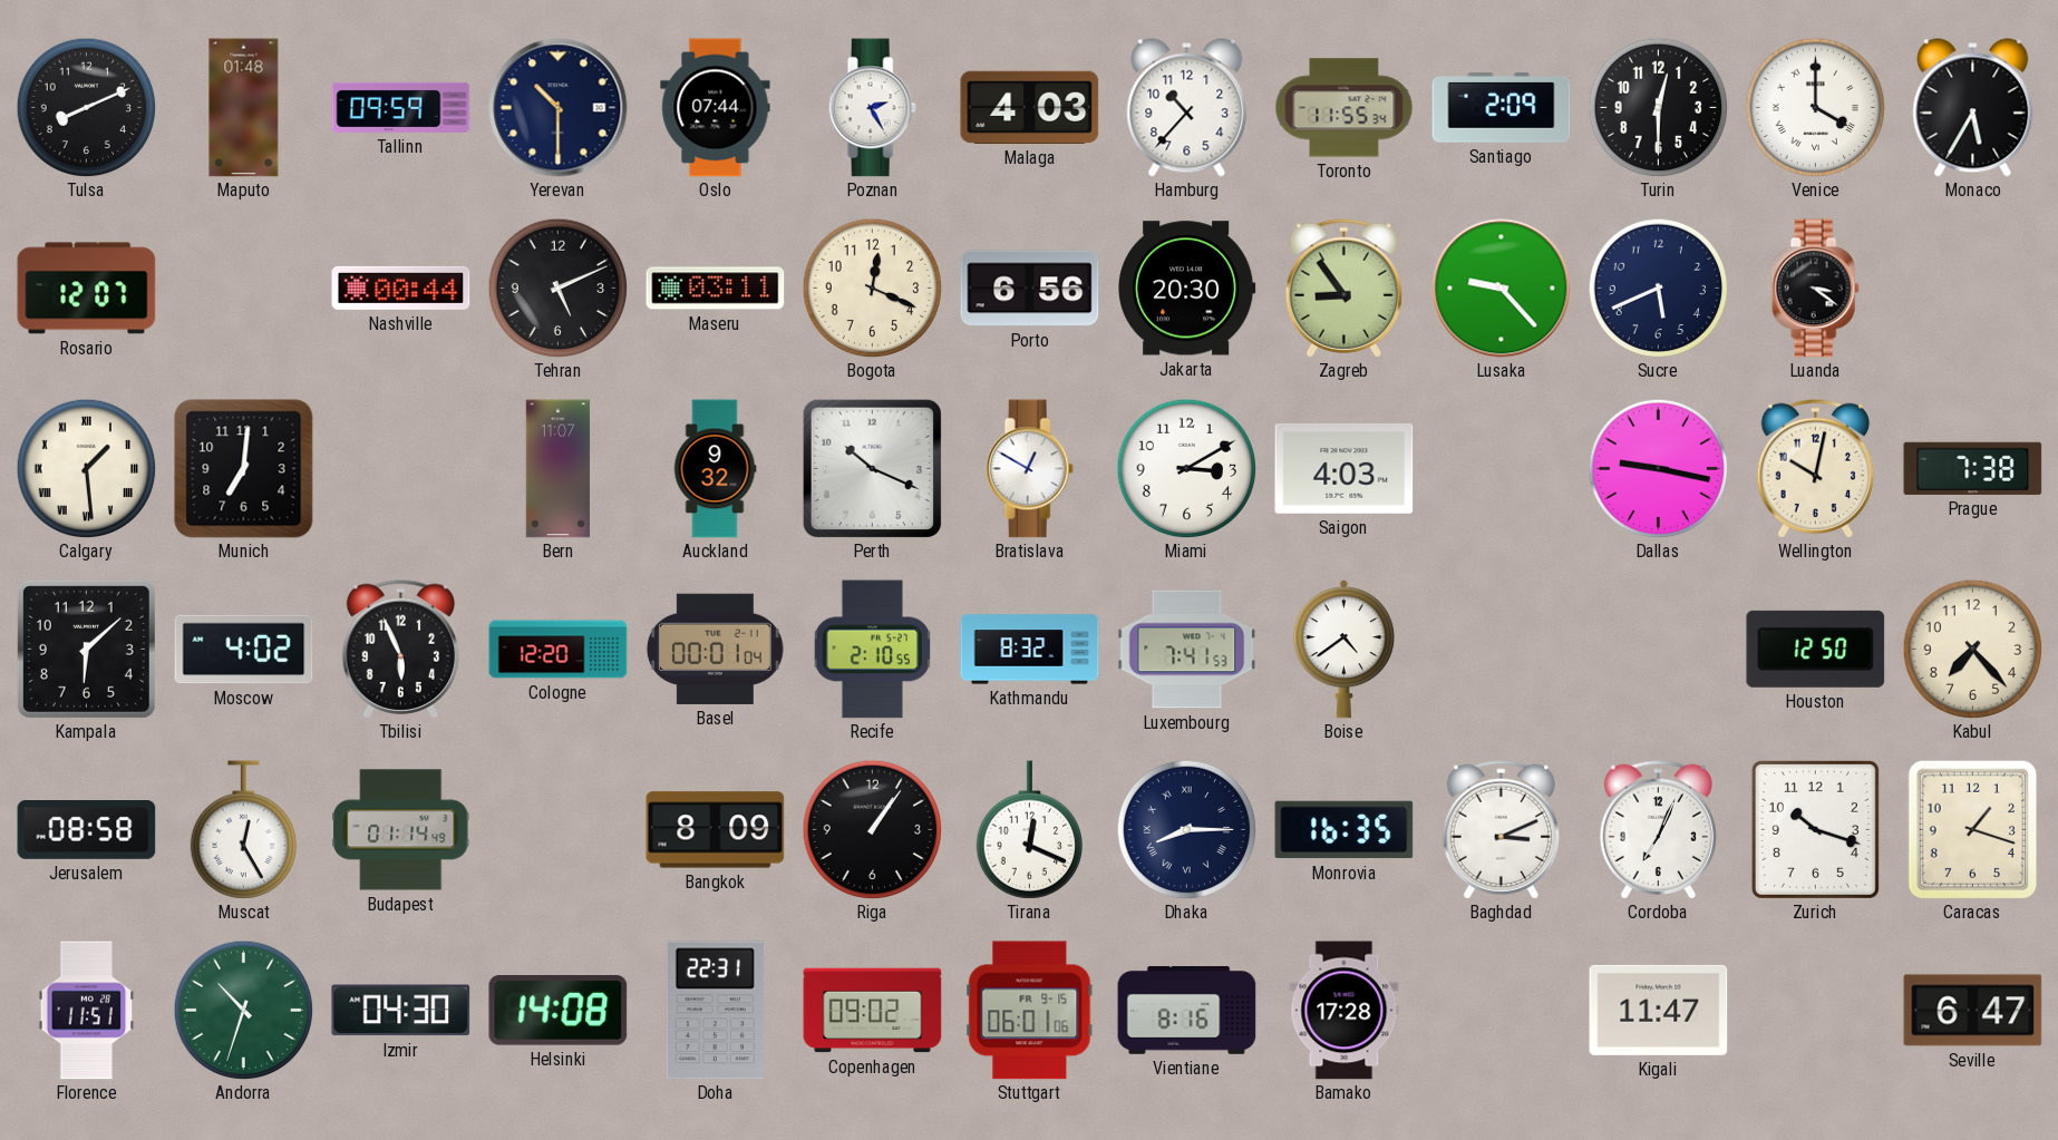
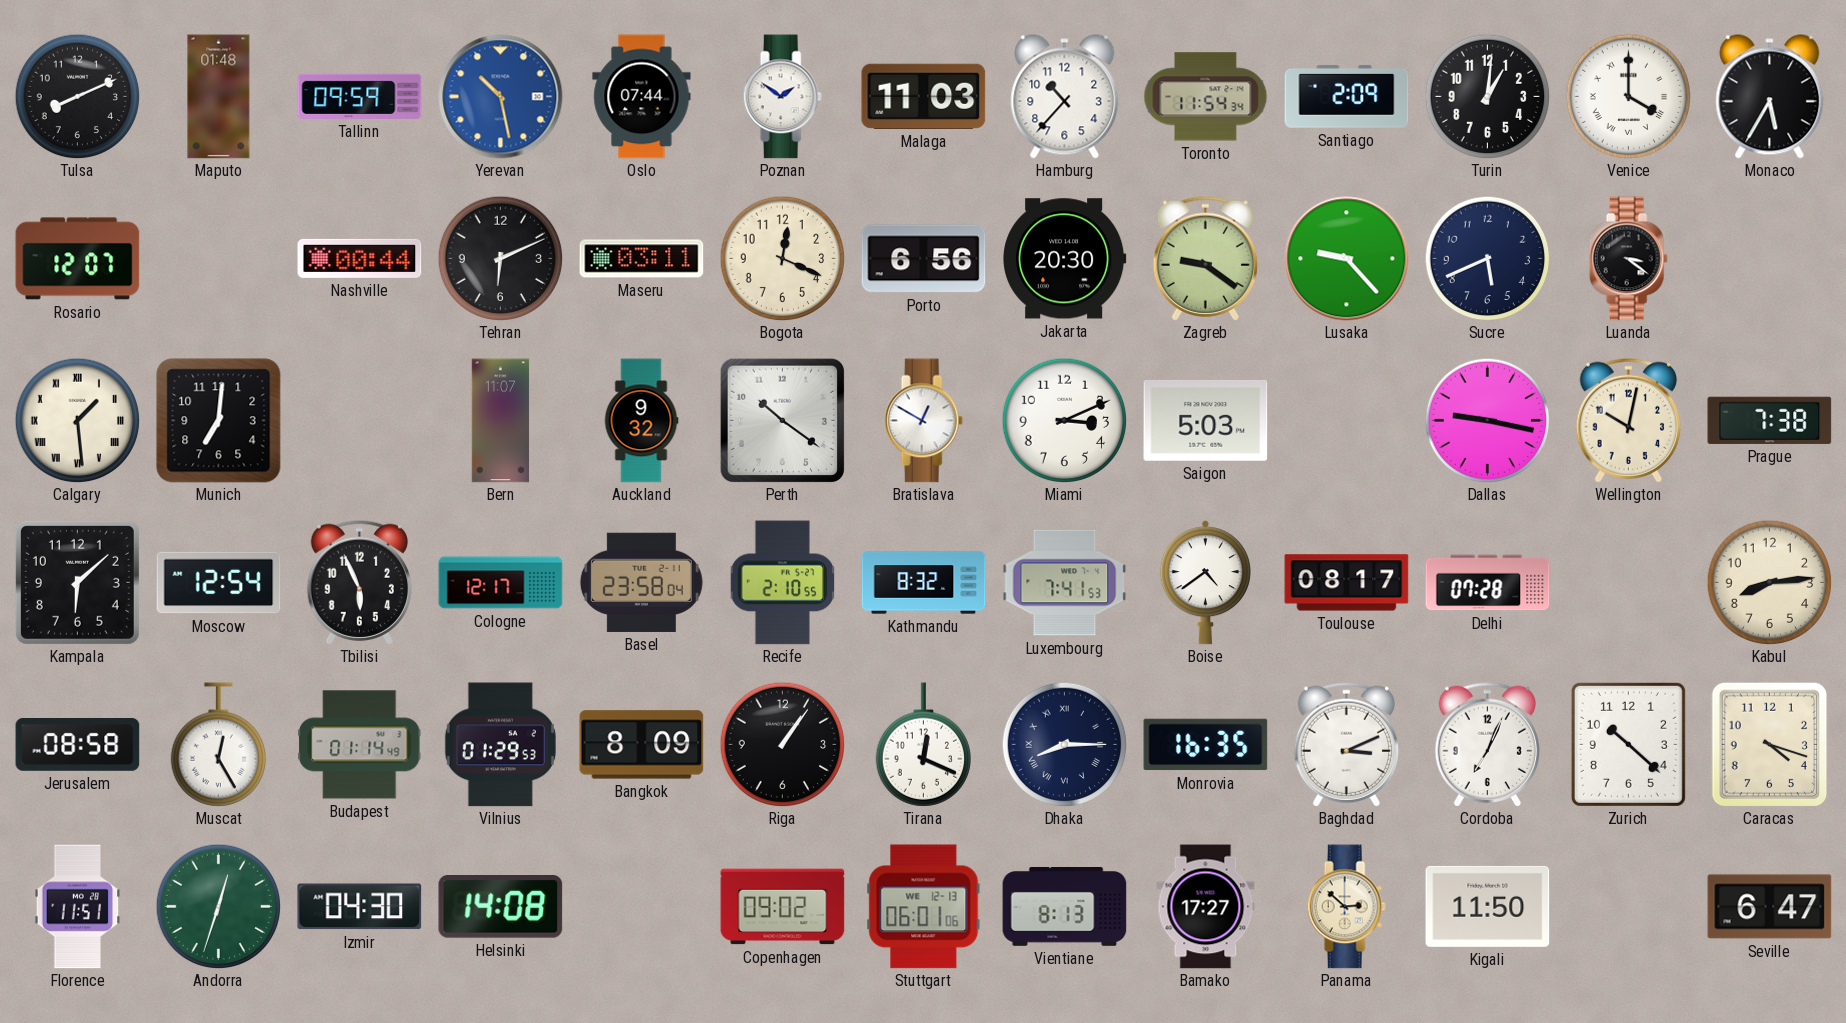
Yerevan: 10:30 -> 10:28
Yerevan dial: navy -> blue
Poznan: 2:25 -> 1:51
Malaga: 4:03 -> 11:03
Toronto: 11:55 -> 11:54
Turin: 12:30 -> 1:01
Tehran: 5:11 -> 6:11
Zagreb: 8:54 -> 9:21
Perth: 10:19 -> 10:21
Miami: 3:10 -> 3:11
Saigon: 4:03 -> 5:03
Moscow: 4:02 -> 12:54
Cologne: 12:20 -> 12:17
Basel: 00:01 -> 23:58
Toulouse: none -> 08:17
Delhi: none -> 07:28
Houston: 12:50 -> none
Kabul: 7:23 -> 8:14
Vilnius: none -> 01:29
Zurich: 10:18 -> 10:22
Caracas: 1:18 -> 4:18
Andorra: 10:33 -> 12:33
Doha: 22:31 -> none
Stuttgart date: FR 9-15 -> WE 12-13
Vientiane: 8:16 -> 8:13
Bamako: 17:28 -> 17:27
Panama: none -> 2:52
Kigali: 11:47 -> 11:50
